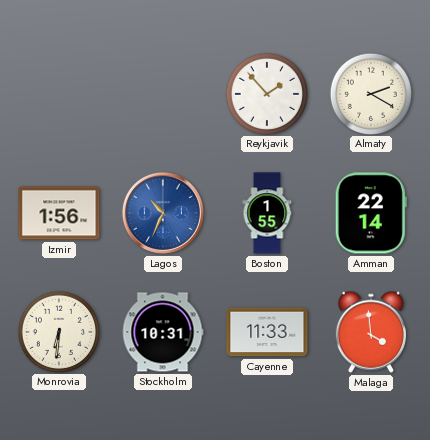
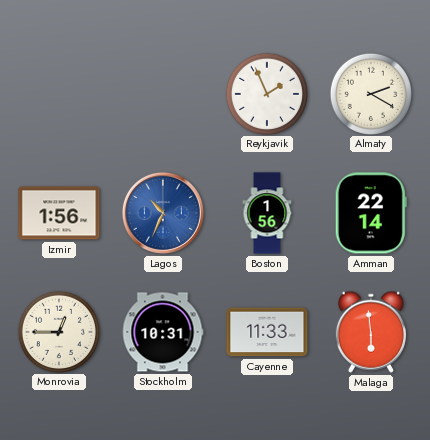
Reykjavik: 1:53 -> 1:56
Boston: 1:55 -> 1:56
Monrovia: 6:31 -> 12:45
Malaga: 3:59 -> 5:59
